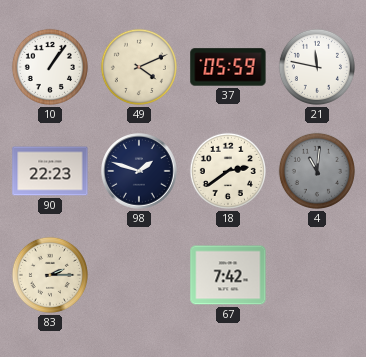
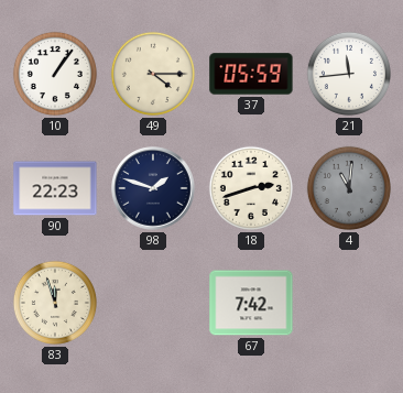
49: 4:11 -> 4:15
21: 11:47 -> 11:44
18: 2:39 -> 2:42
83: 2:15 -> 11:57
